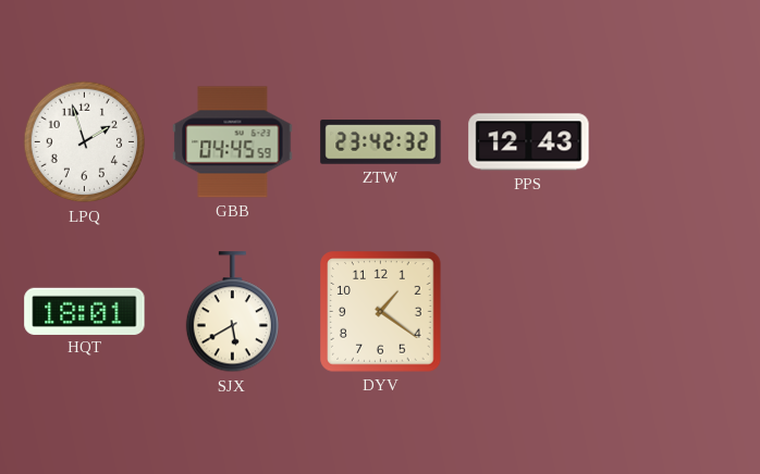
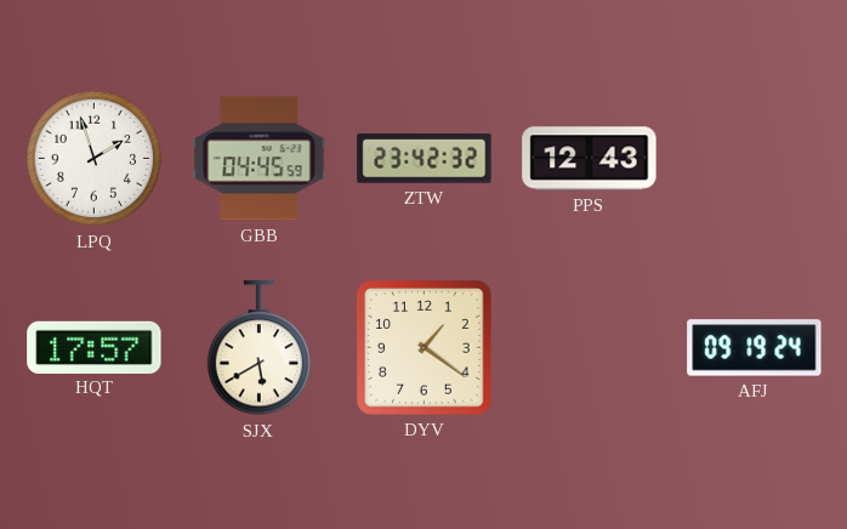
HQT: 18:01 -> 17:57
AFJ: none -> 09:19
